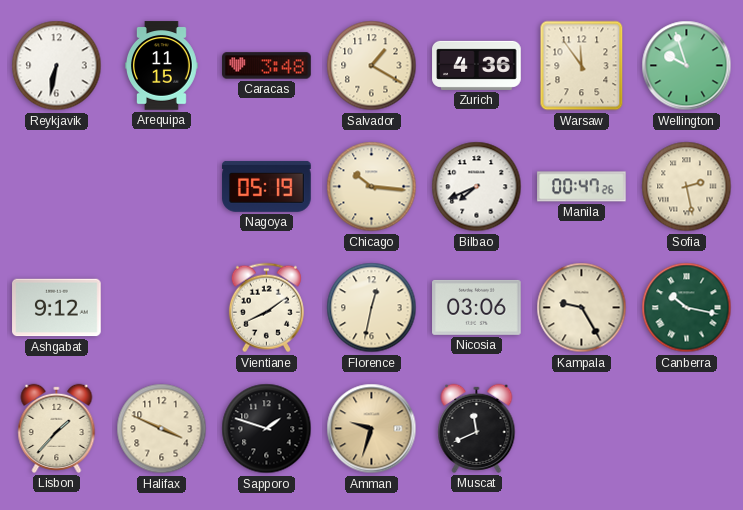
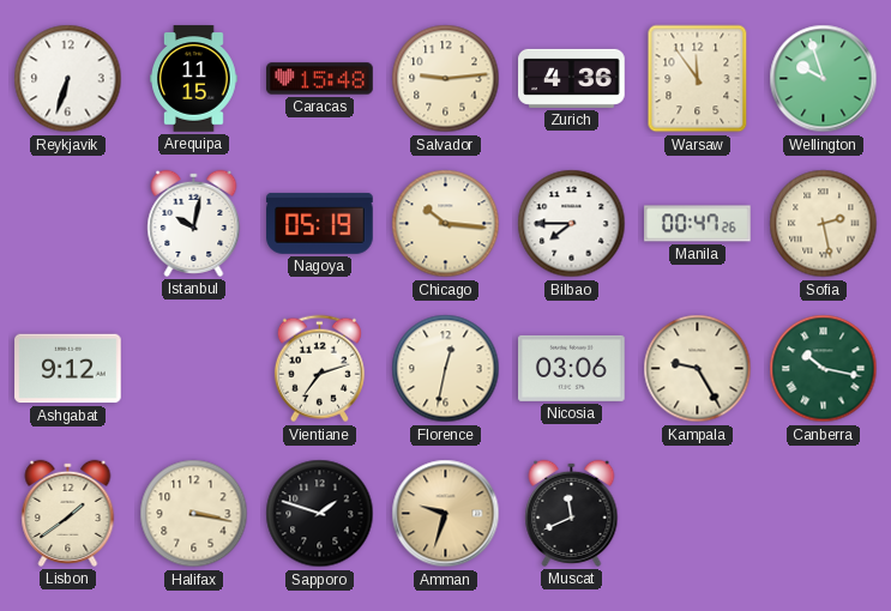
Reykjavik: 6:32 -> 6:33
Caracas: 3:48 -> 15:48
Salvador: 1:20 -> 9:14
Istanbul: none -> 10:02
Bilbao: 7:41 -> 7:45
Vientiane: 8:09 -> 7:12
Lisbon: 1:37 -> 1:39
Halifax: 3:49 -> 3:17
